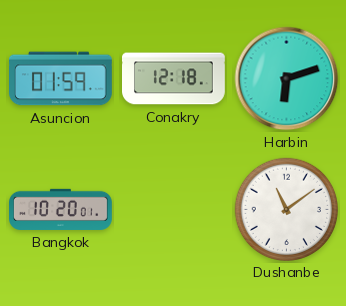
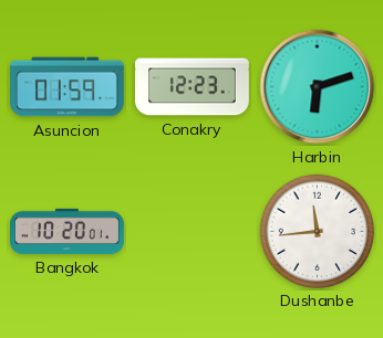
Conakry: 12:18 -> 12:23
Dushanbe: 11:09 -> 11:44
